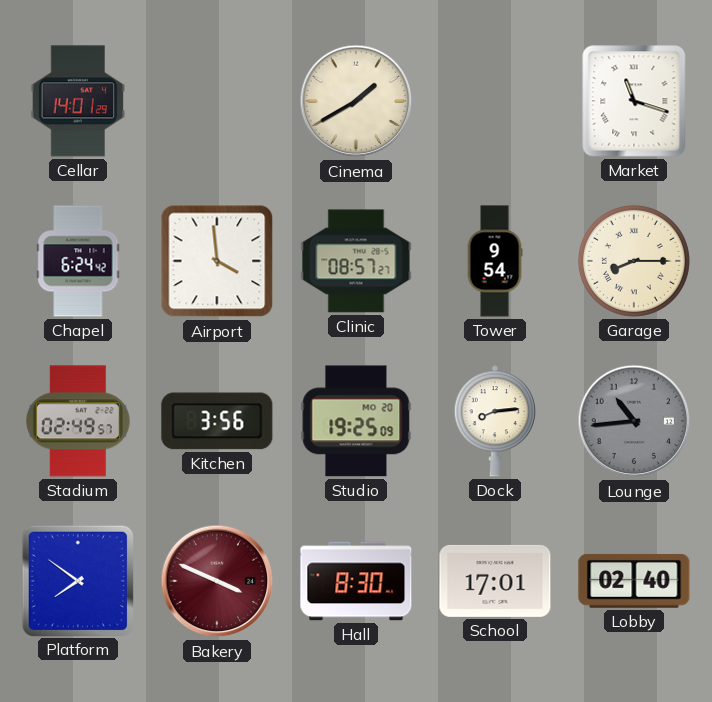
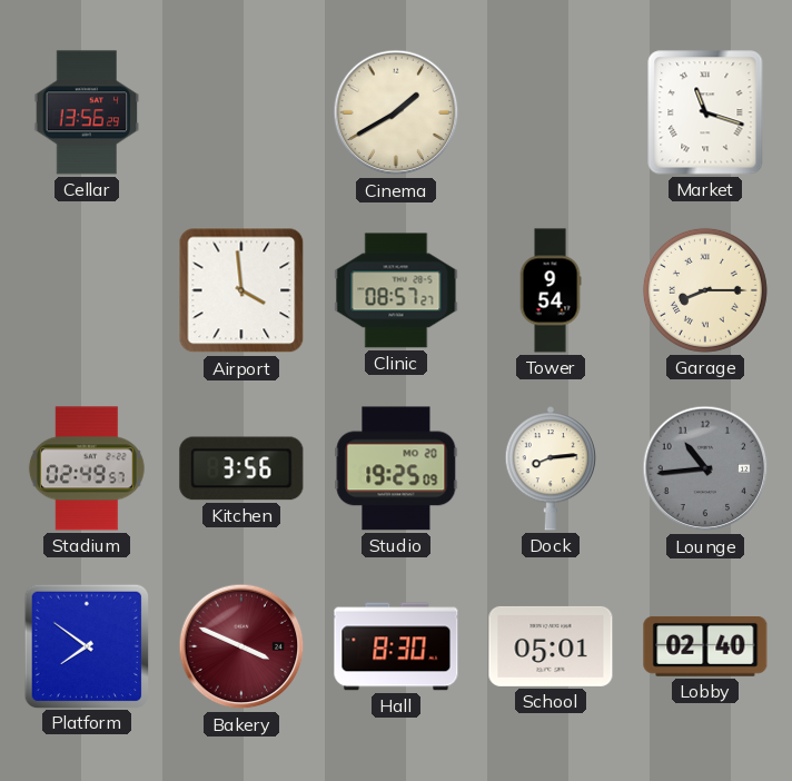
Cellar: 14:01 -> 13:56
Chapel: 6:24 -> none
School: 17:01 -> 05:01
